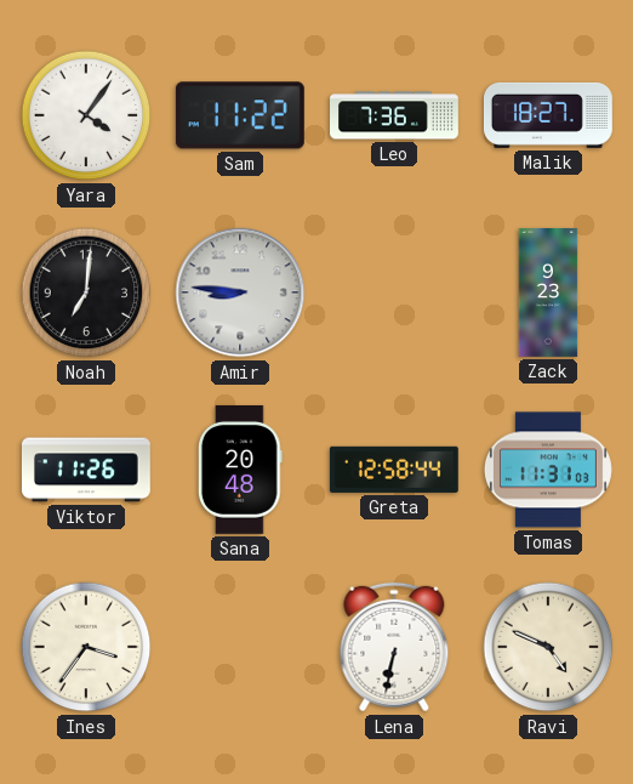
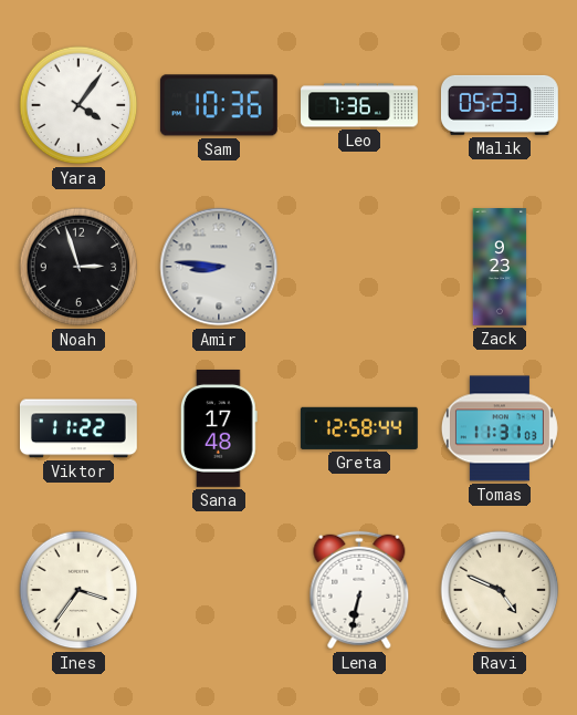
Sam: 11:22 -> 10:36
Malik: 18:27 -> 05:23
Noah: 7:01 -> 2:57
Viktor: 11:26 -> 11:22
Sana: 20:48 -> 17:48
